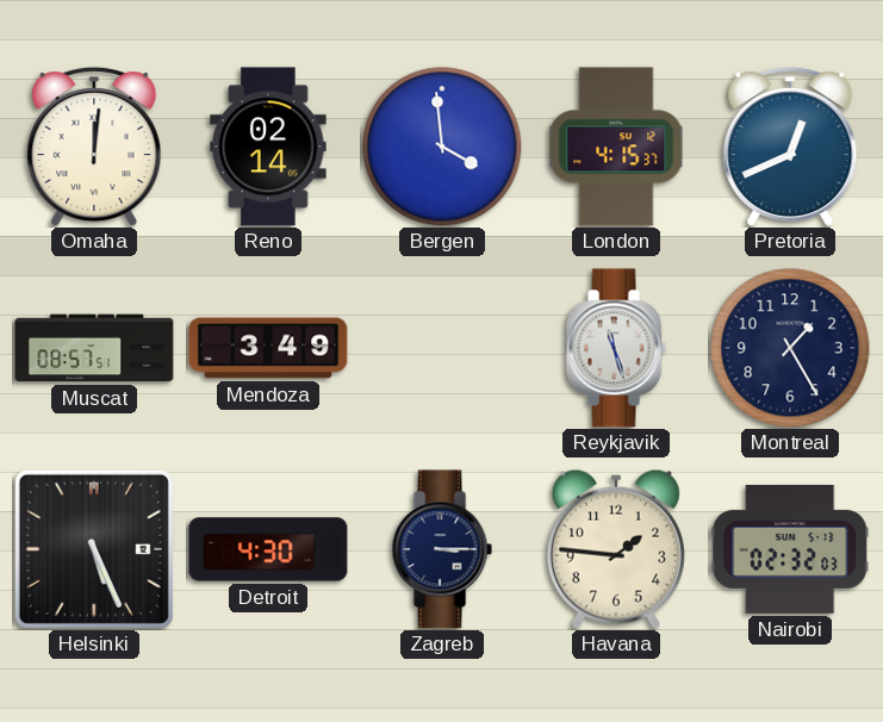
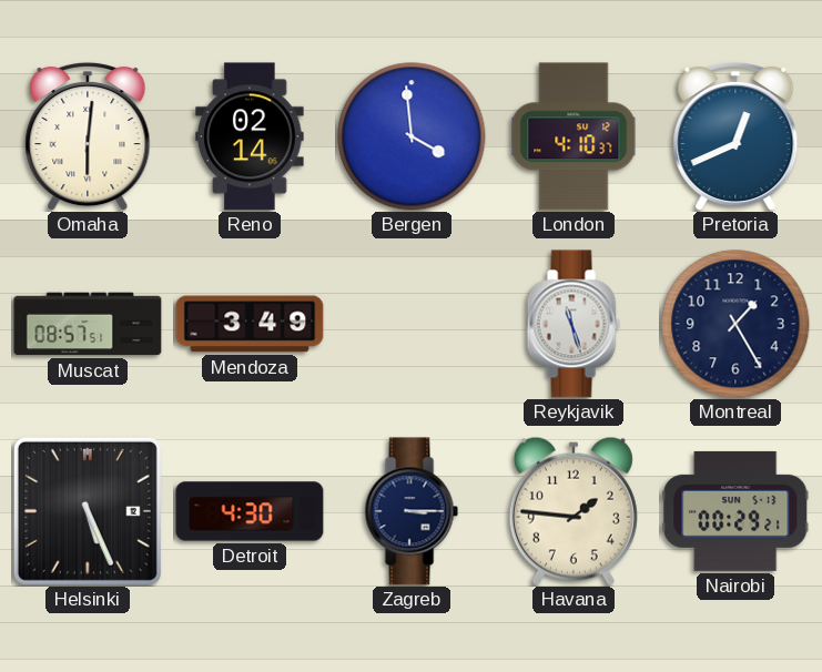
Omaha: 12:01 -> 6:01
London: 4:15 -> 4:10
Nairobi: 02:32 -> 00:29
